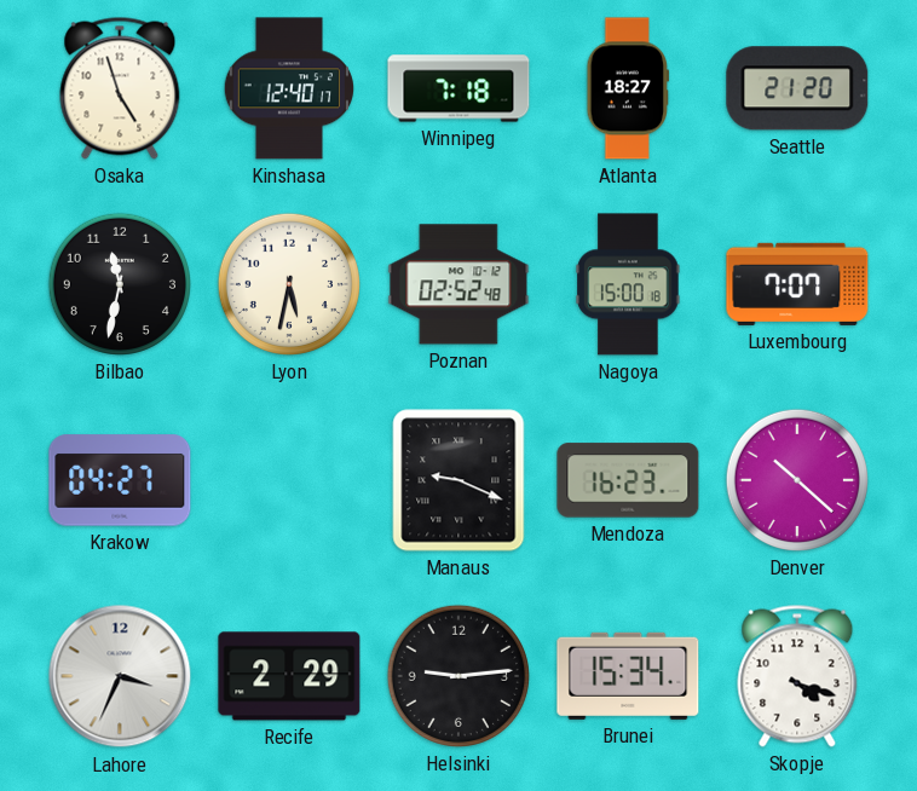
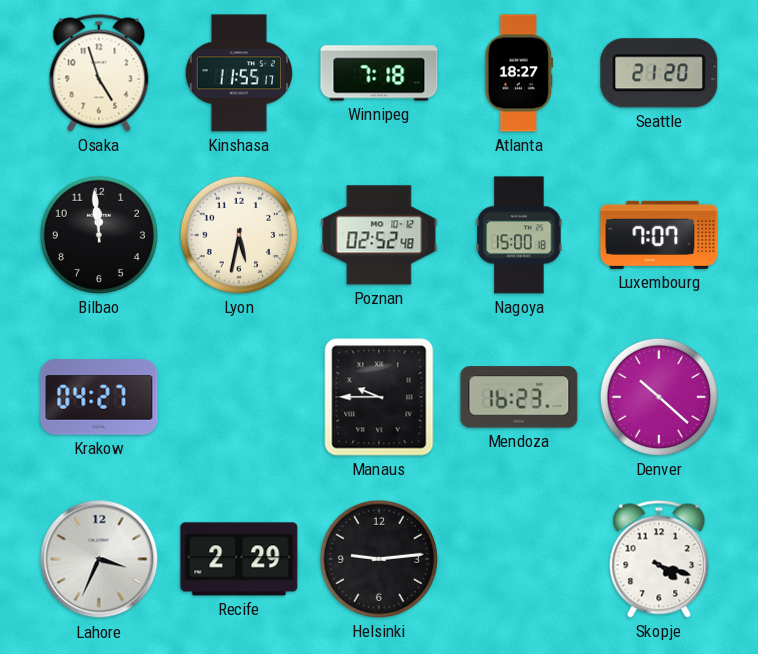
Kinshasa: 12:40 -> 11:55
Bilbao: 11:32 -> 11:59
Manaus: 9:19 -> 9:45
Brunei: 15:34 -> none
